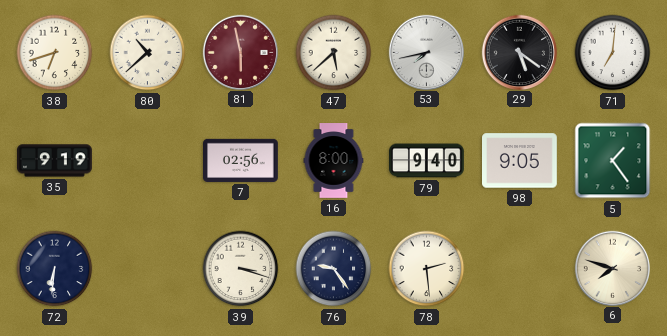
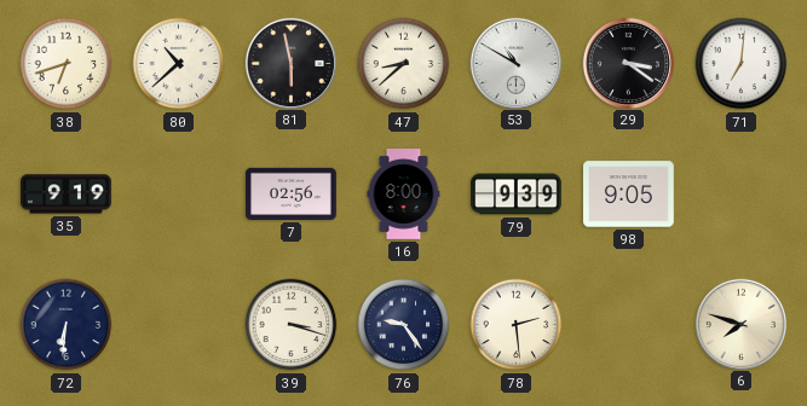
81 dial: burgundy -> black
47: 5:38 -> 8:38
53: 7:43 -> 10:50
29: 5:21 -> 3:21
79: 9:40 -> 9:39
5: 1:24 -> none
